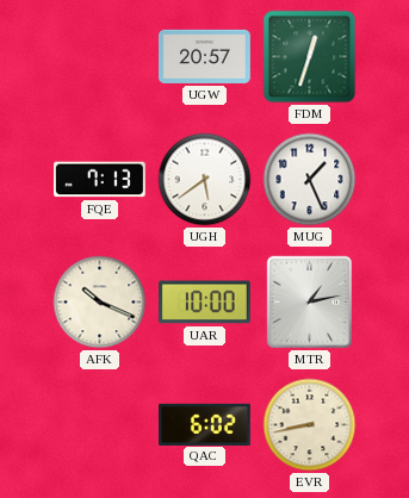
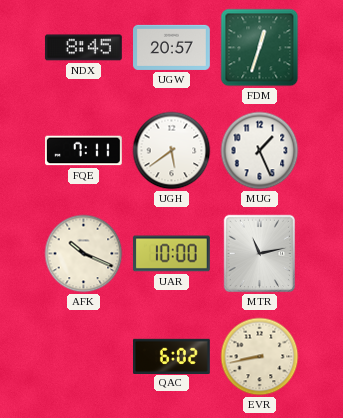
NDX: none -> 8:45
FQE: 7:13 -> 7:11
MTR: 1:13 -> 11:13
